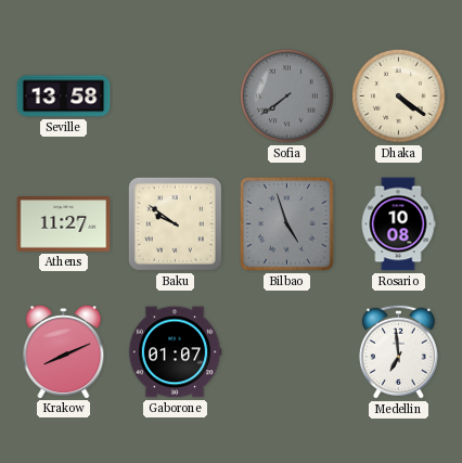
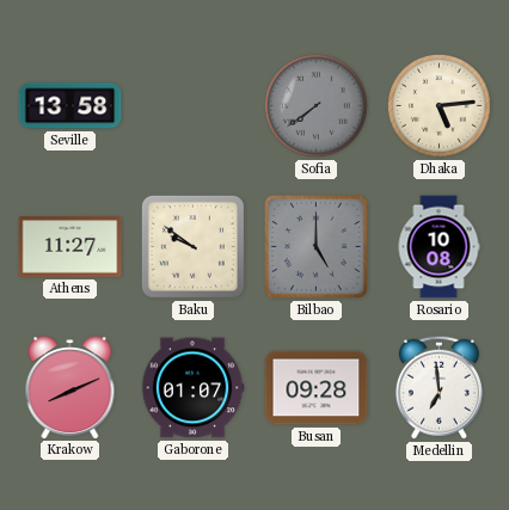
Dhaka: 4:21 -> 5:14
Bilbao: 4:57 -> 5:00
Busan: none -> 09:28
